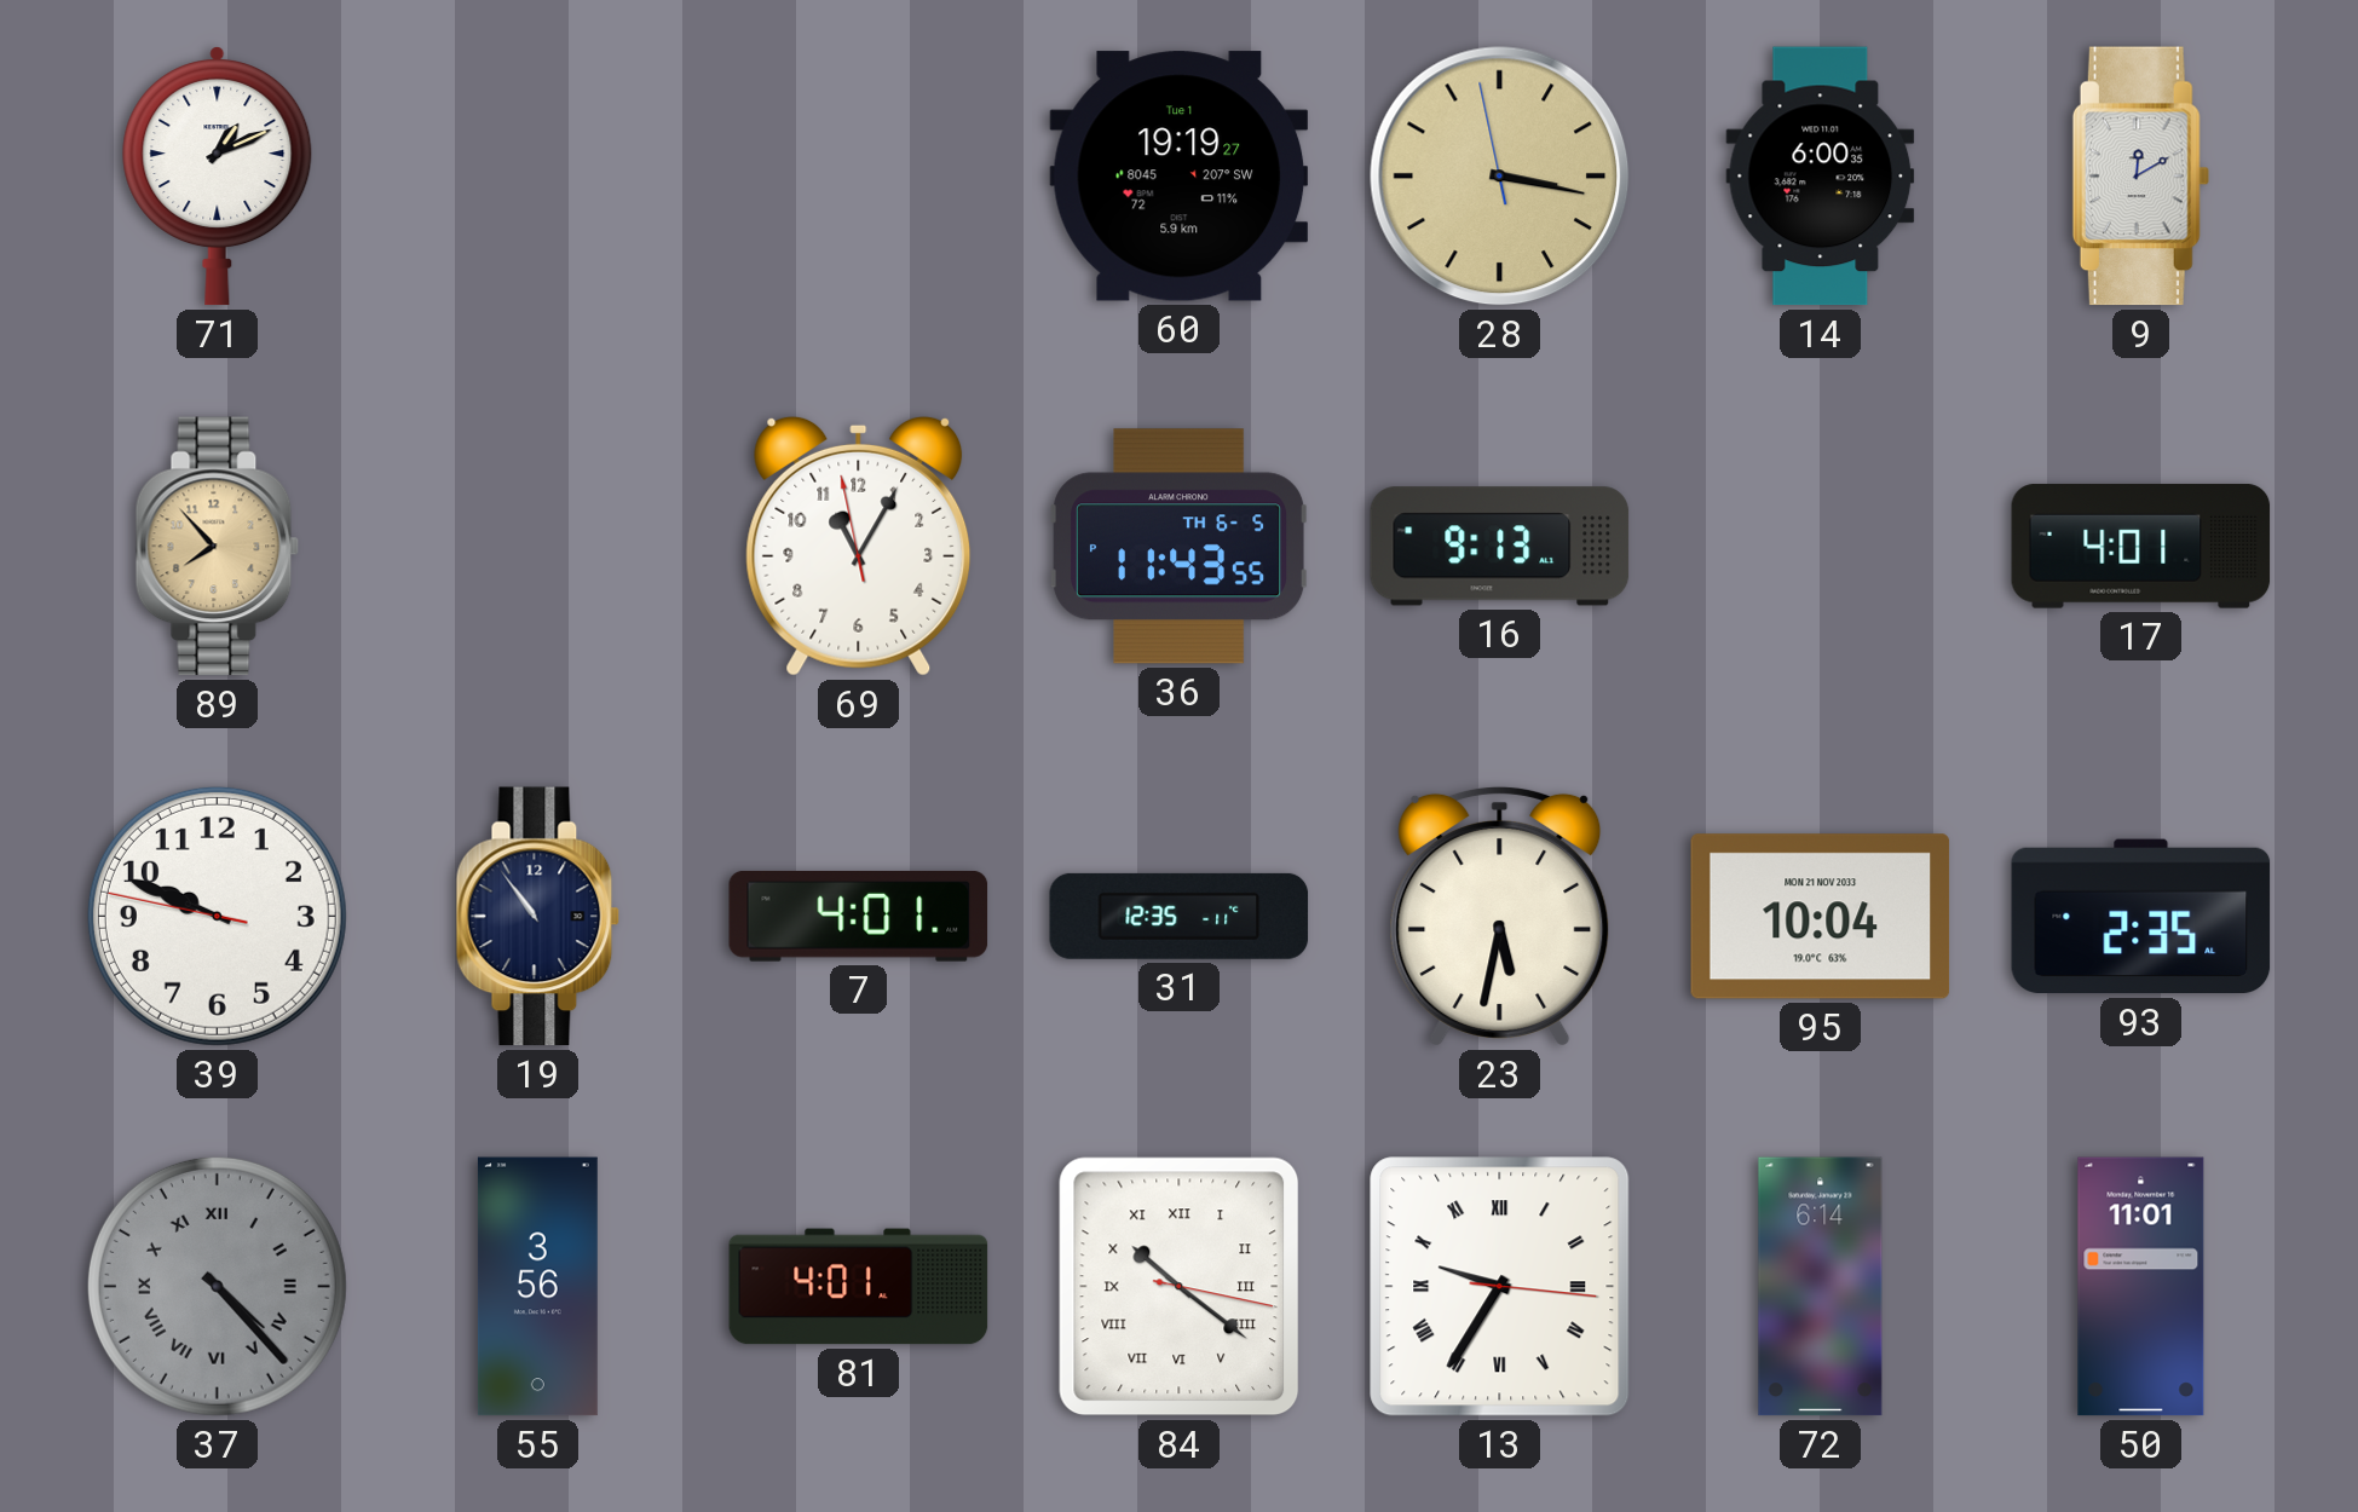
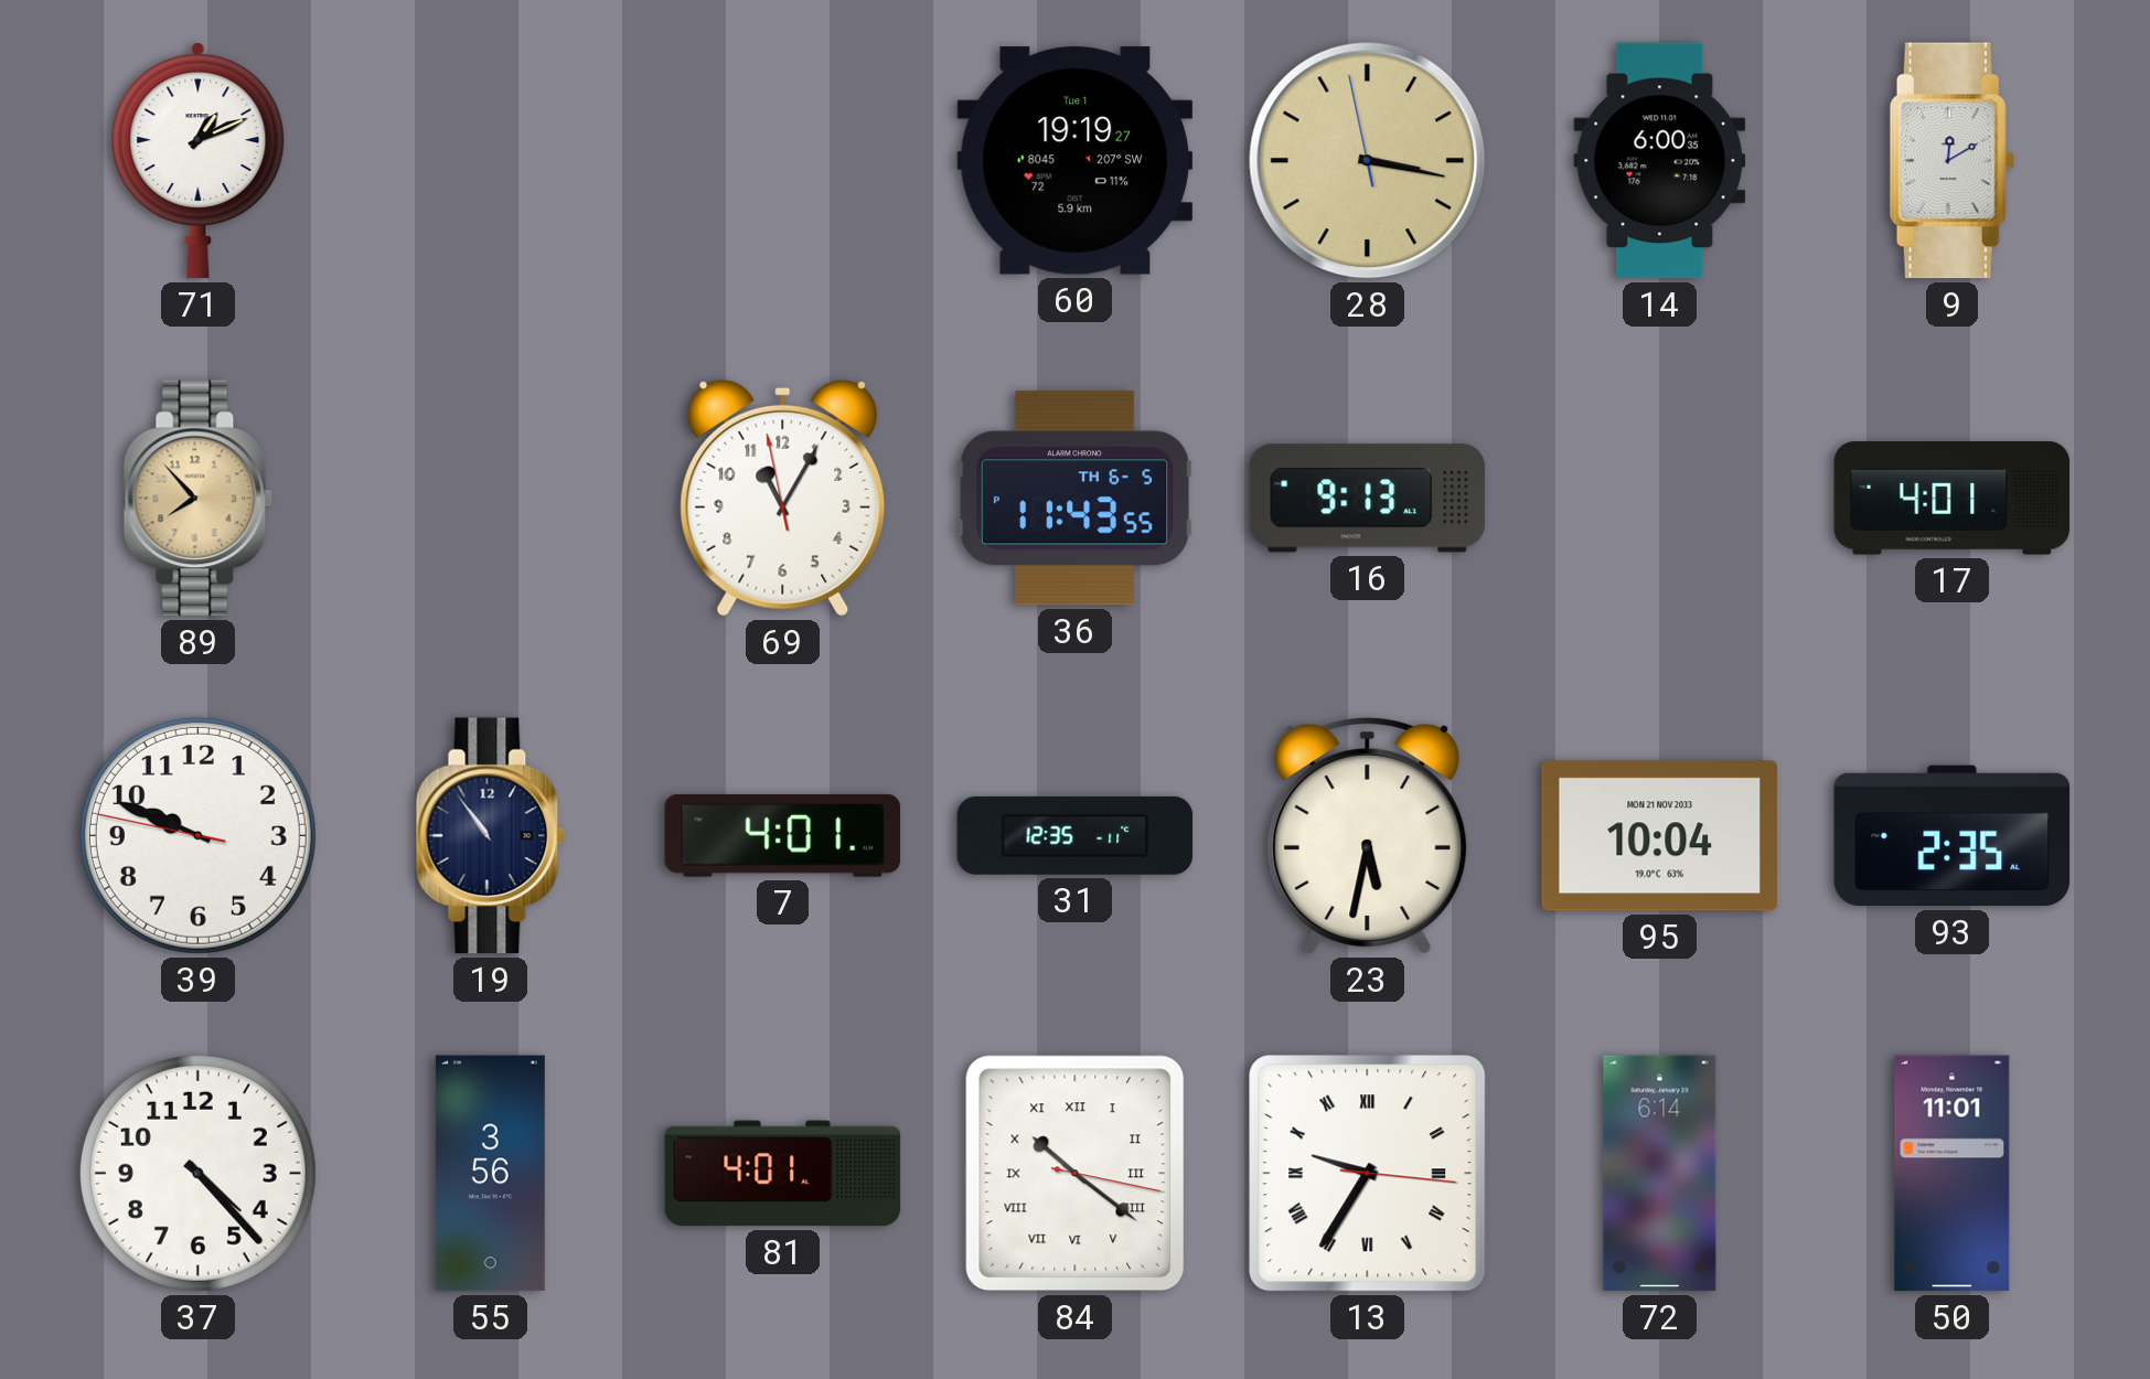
37 dial: grey -> white
37 numerals: Roman -> Arabic
